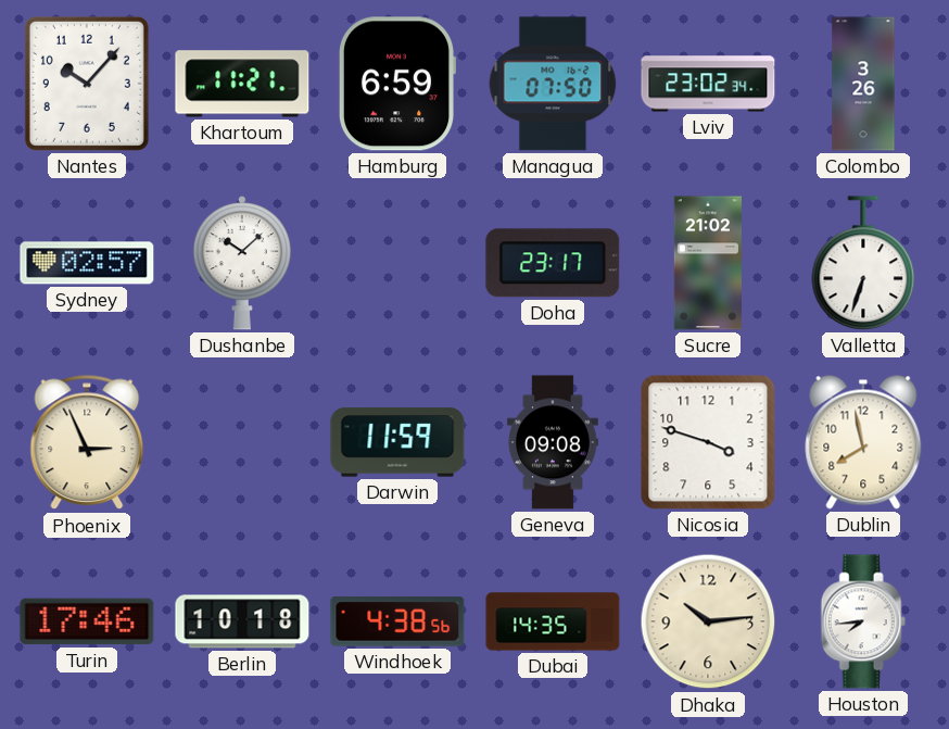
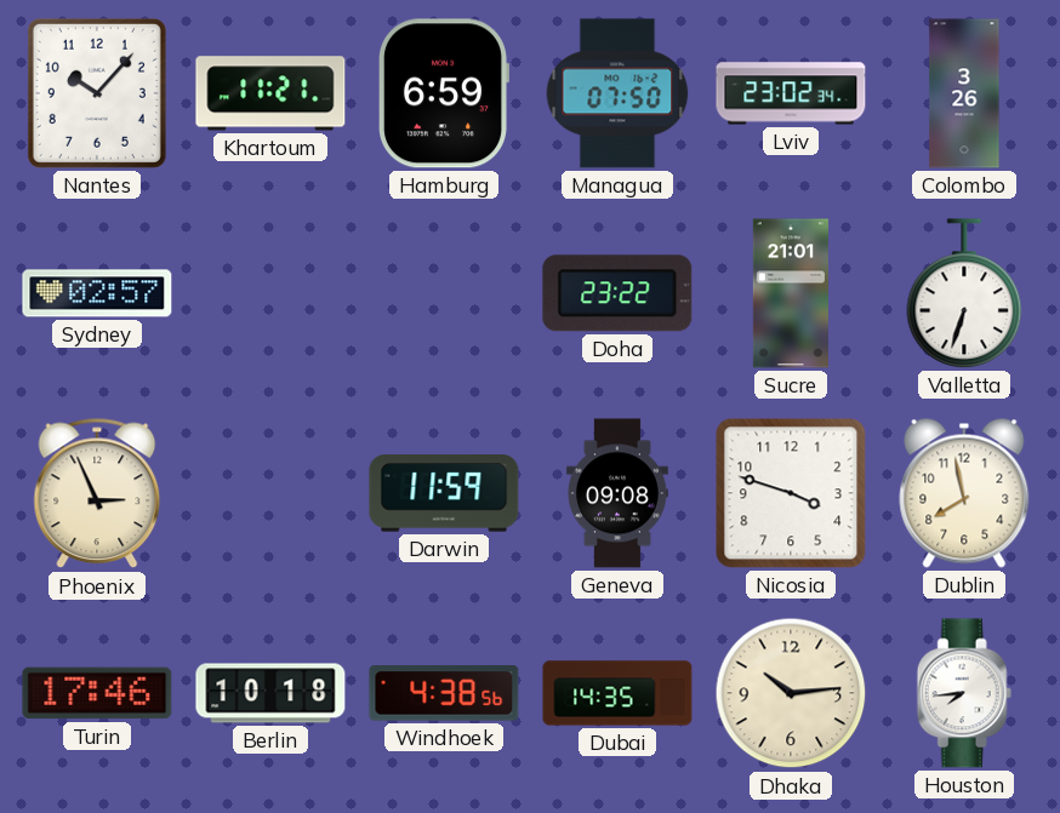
Dushanbe: 10:08 -> none
Doha: 23:17 -> 23:22
Sucre: 21:02 -> 21:01
